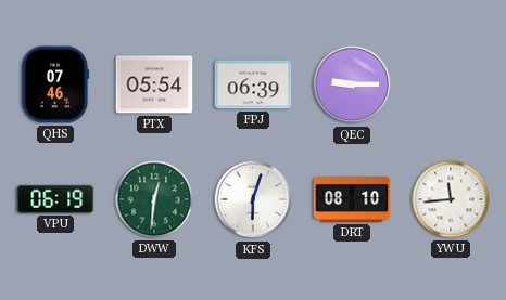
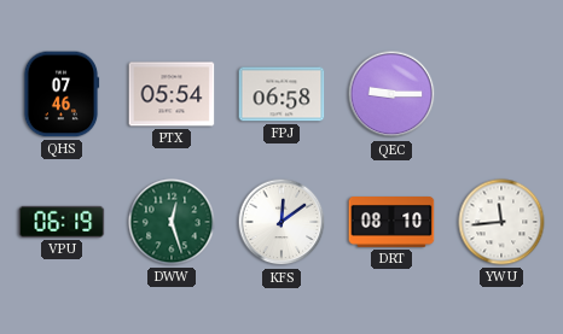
FPJ: 06:39 -> 06:58
DWW: 12:31 -> 12:27
KFS: 6:03 -> 12:09
